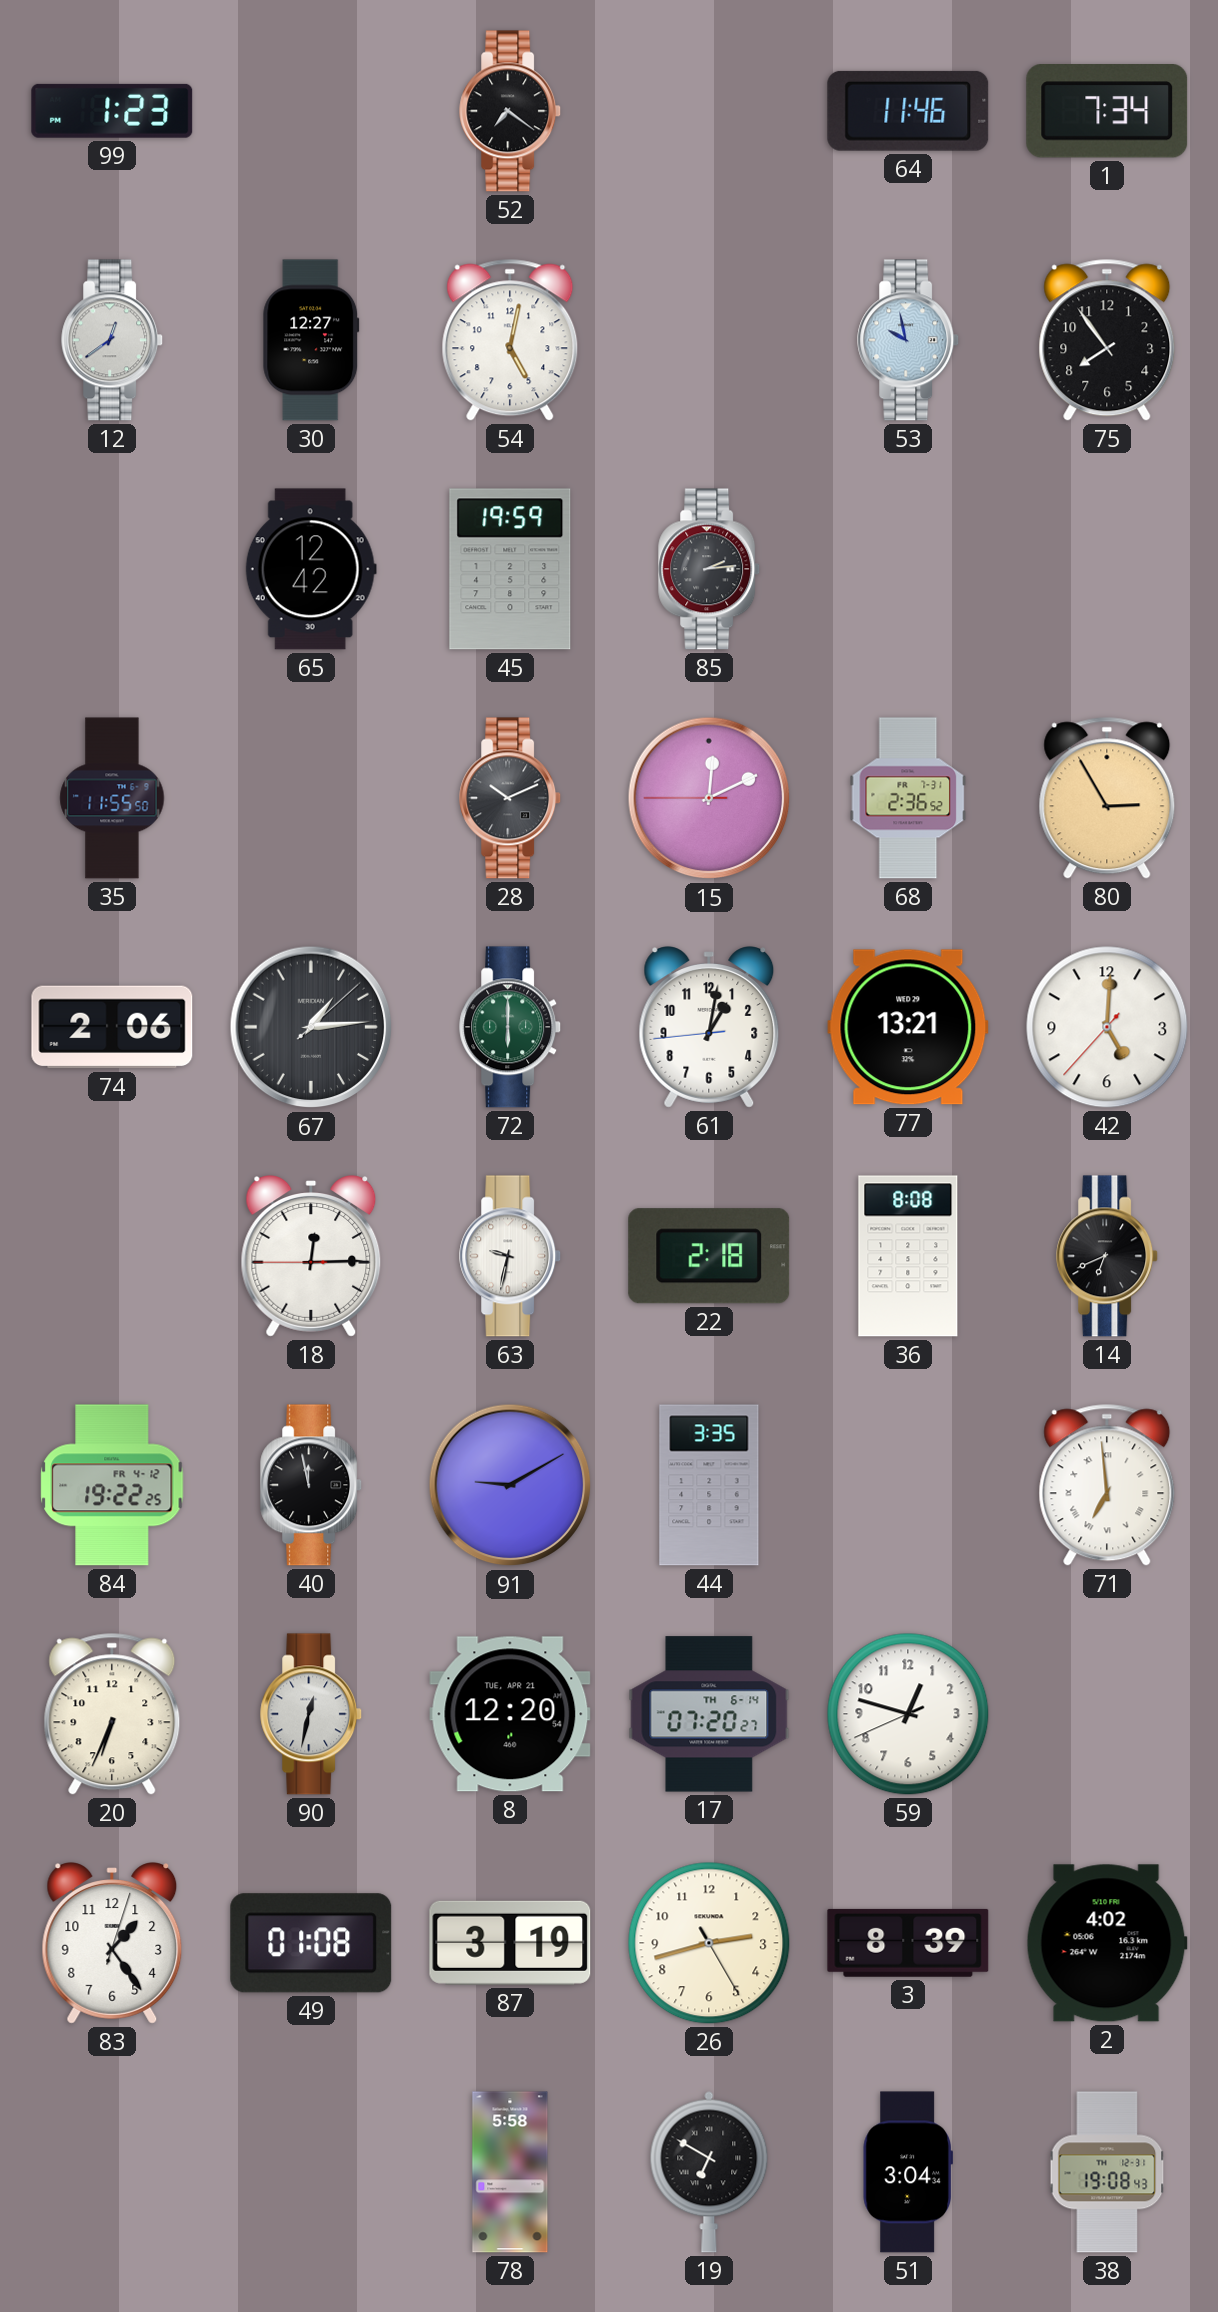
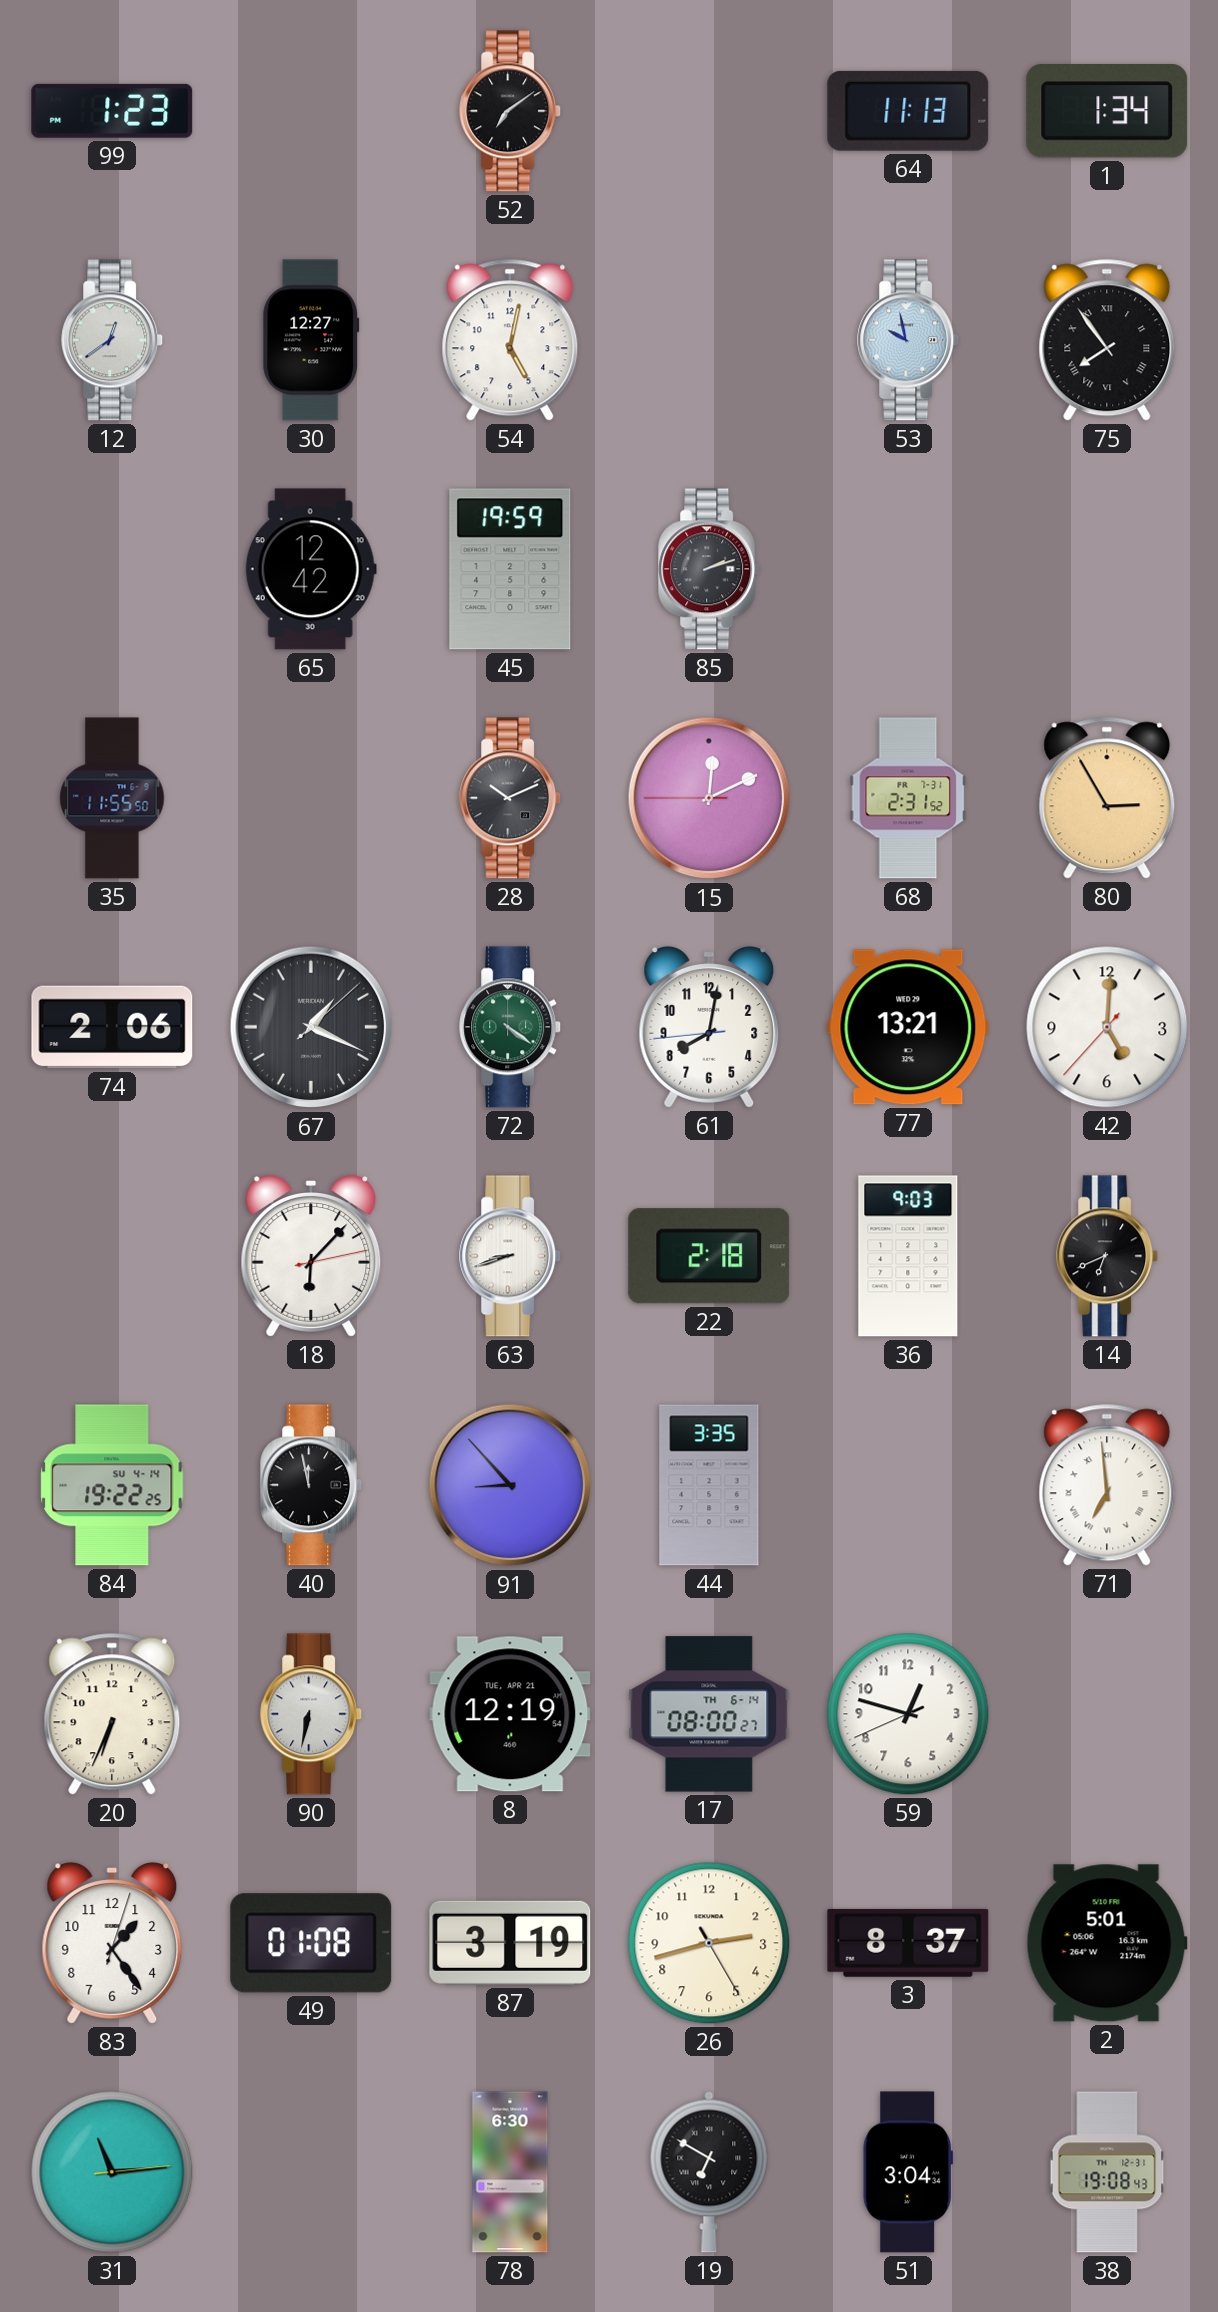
52: 7:21 -> 7:09
64: 11:46 -> 11:13
1: 7:34 -> 1:34
75 numerals: Arabic -> Roman
85: 2:14 -> 2:12
68: 2:36 -> 2:31
67: 1:14 -> 1:19
72: 6:00 -> 4:21
61: 1:01 -> 8:01
18: 12:14 -> 6:07
63: 9:32 -> 8:42
36: 8:08 -> 9:03
84 date: FR 4-12 -> SU 4-14
91: 9:10 -> 8:53
90: 12:32 -> 6:32
8: 12:20 -> 12:19
17: 07:20 -> 08:00
3: 8:39 -> 8:37
2: 4:02 -> 5:01
31: none -> 11:14
78: 5:58 -> 6:30
